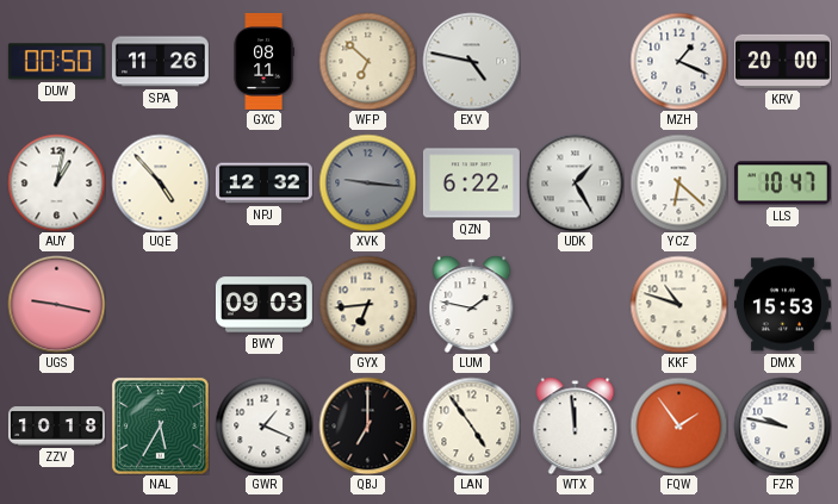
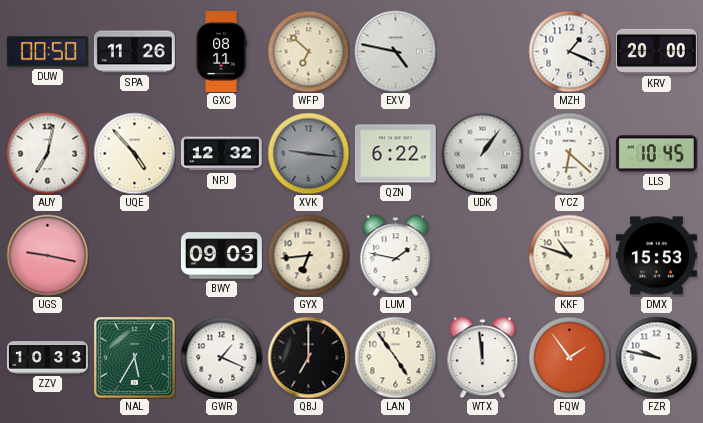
AUY: 1:02 -> 7:02
UDK: 1:25 -> 1:06
LLS: 10:47 -> 10:45
ZZV: 10:18 -> 10:33
